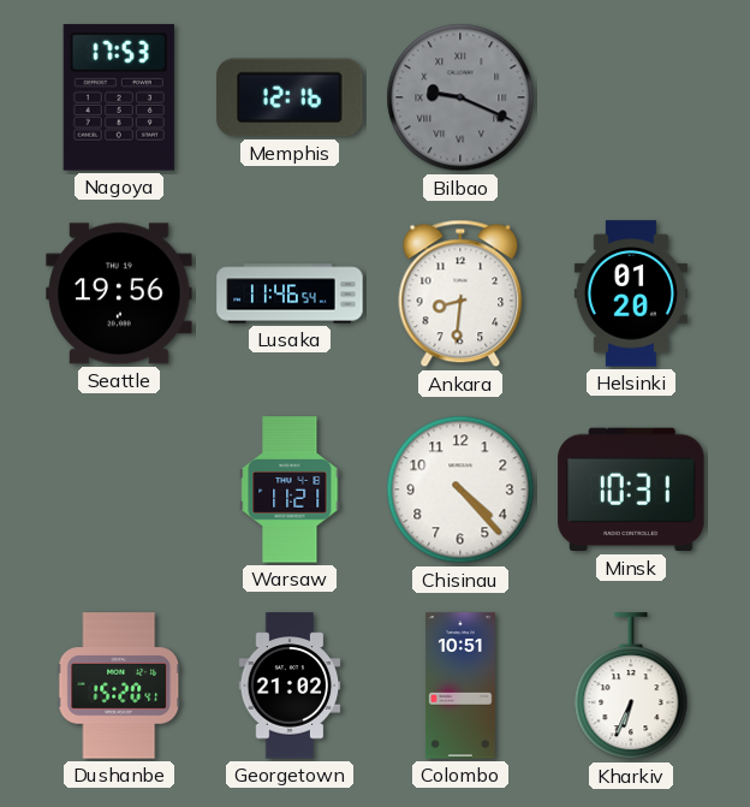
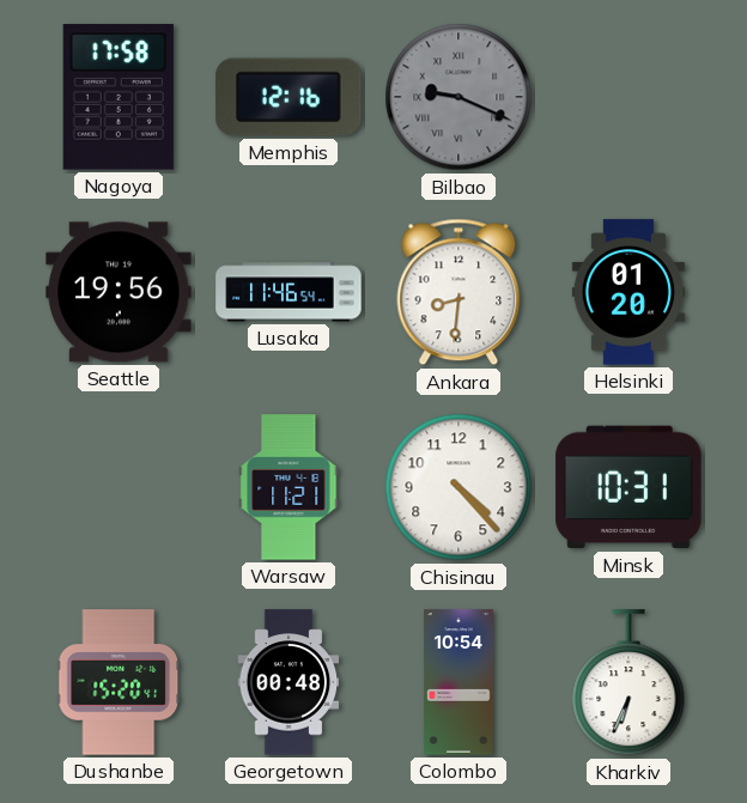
Nagoya: 17:53 -> 17:58
Georgetown: 21:02 -> 00:48
Colombo: 10:51 -> 10:54
